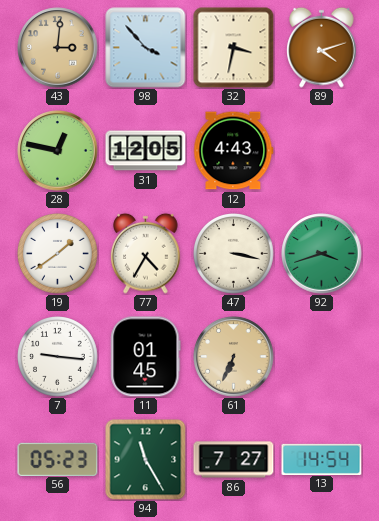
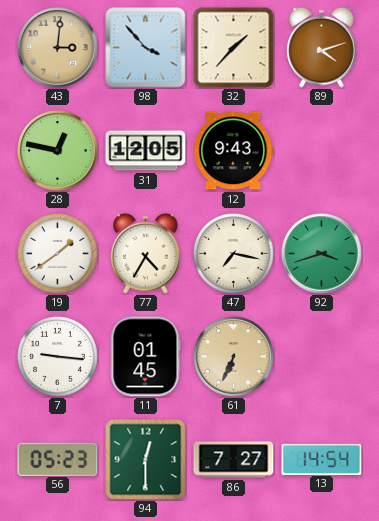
32: 3:32 -> 1:37
12: 4:43 -> 9:43
47: 3:17 -> 7:17
94: 11:25 -> 12:30
